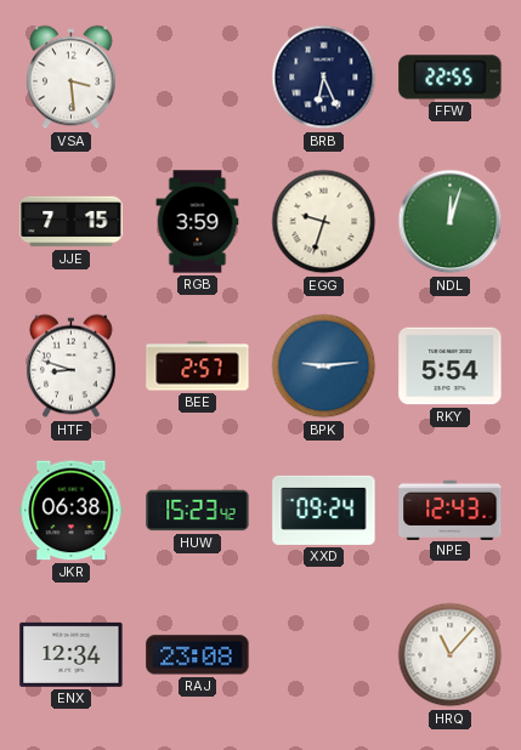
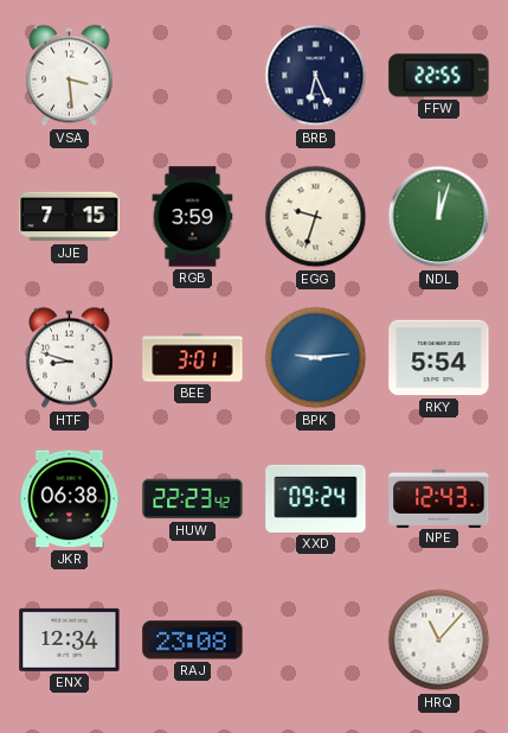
BEE: 2:57 -> 3:01
HUW: 15:23 -> 22:23
